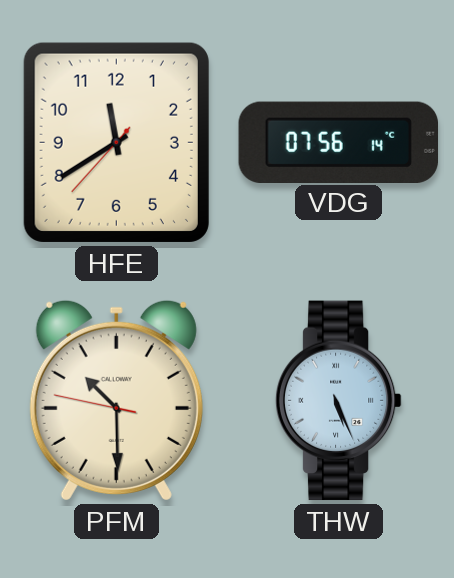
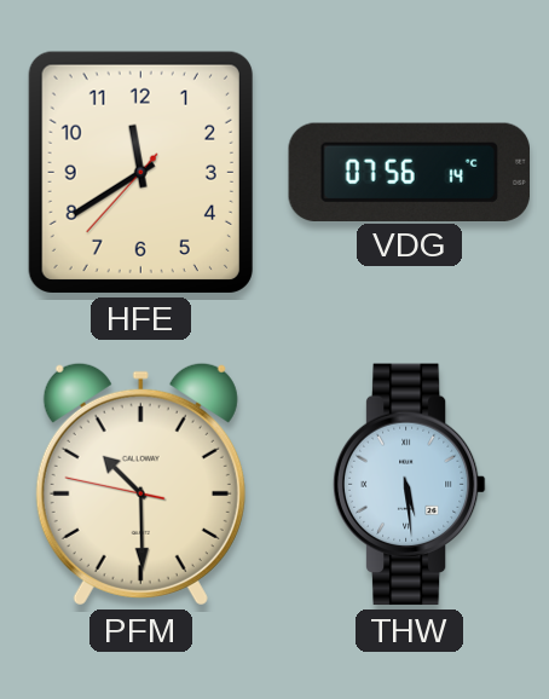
THW: 5:26 -> 5:29
